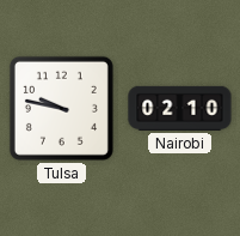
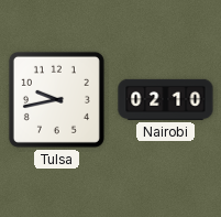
Tulsa: 9:47 -> 9:43
